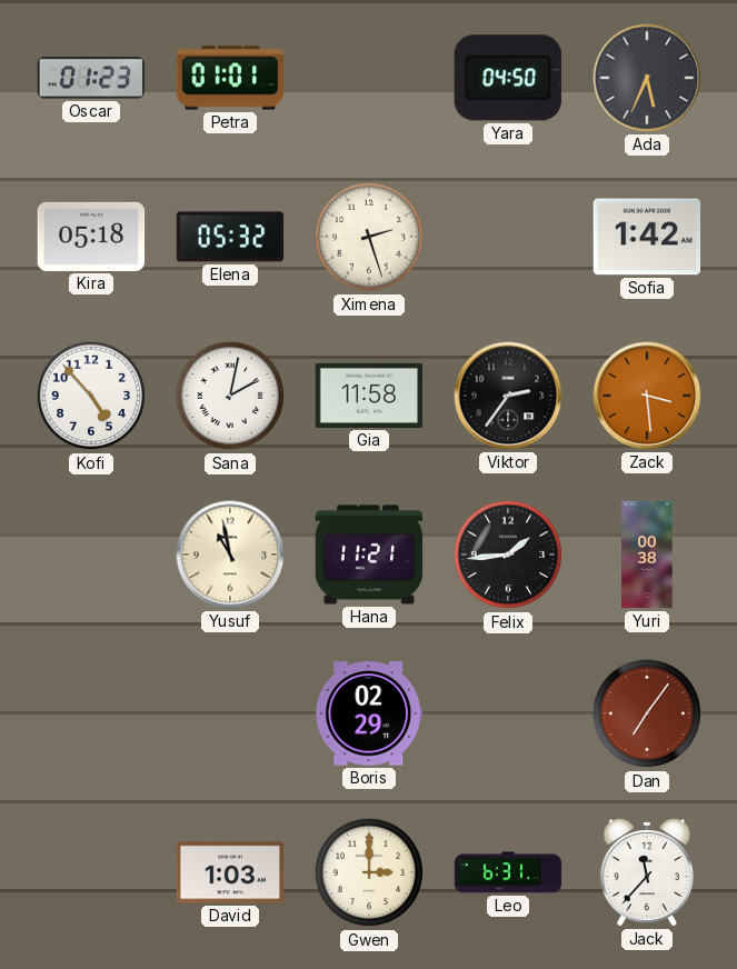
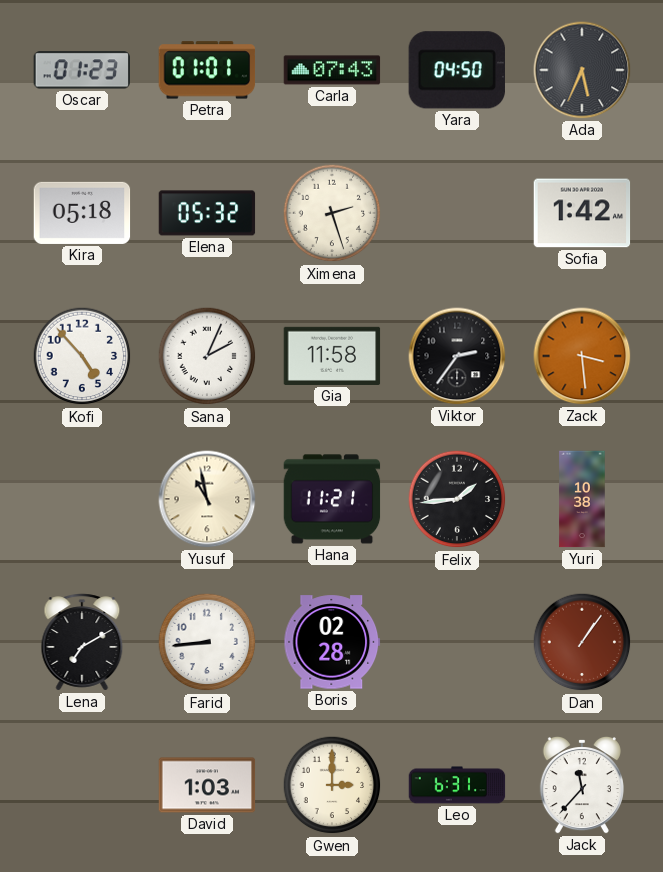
Carla: none -> 07:43
Sana: 2:02 -> 2:04
Yuri: 00:38 -> 10:38
Lena: none -> 7:10
Farid: none -> 8:44
Boris: 02:29 -> 02:28
Dan: 7:06 -> 1:06
